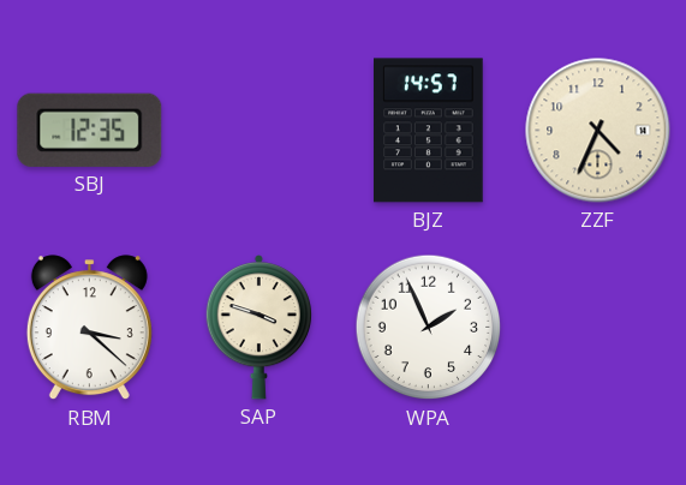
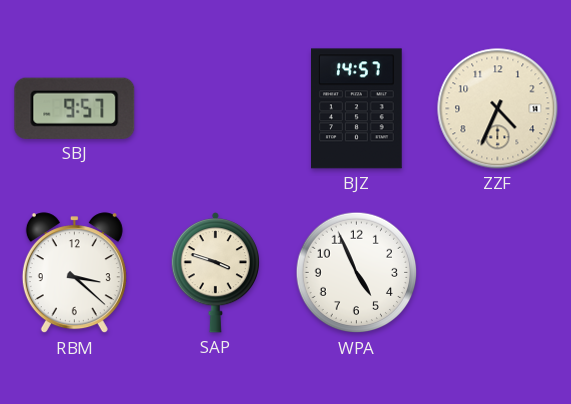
SBJ: 12:35 -> 9:57
WPA: 1:56 -> 4:56
